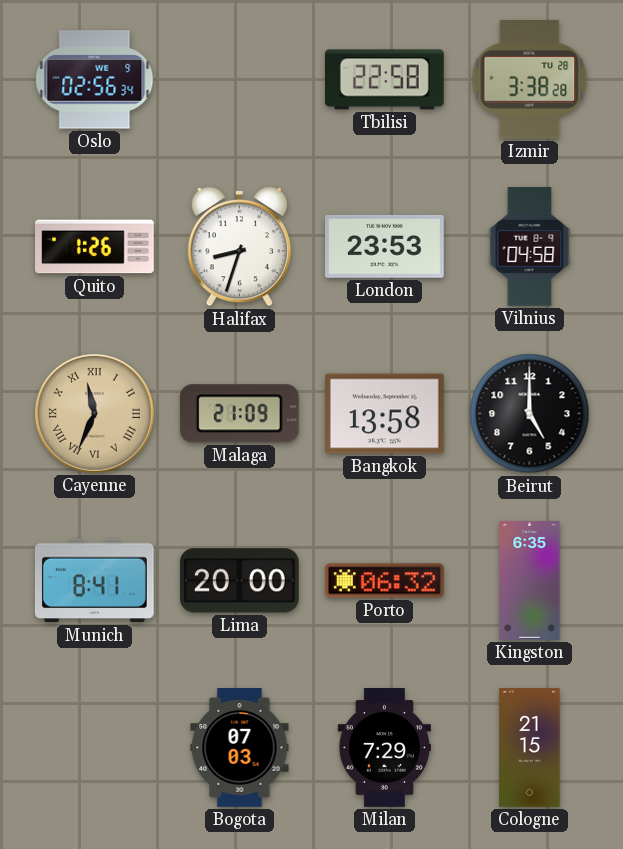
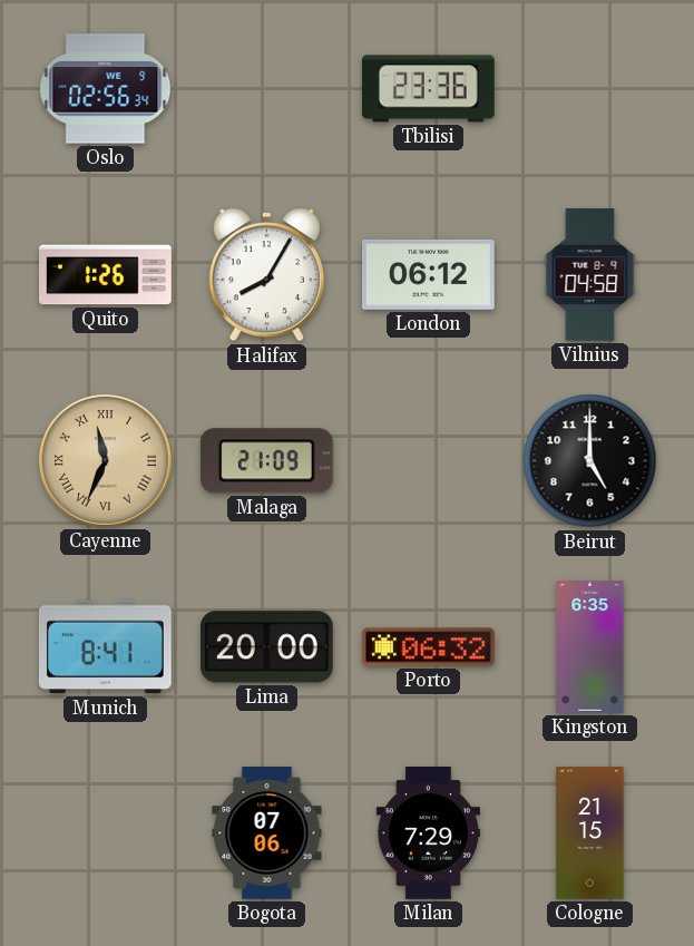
Tbilisi: 22:58 -> 23:36
Izmir: 3:38 -> none
Halifax: 8:33 -> 8:05
London: 23:53 -> 06:12
Bangkok: 13:58 -> none
Bogota: 07:03 -> 07:06
